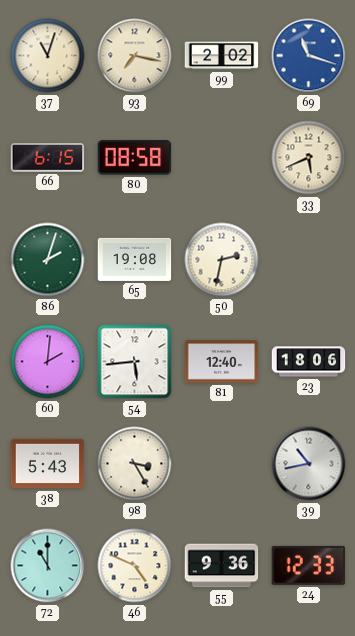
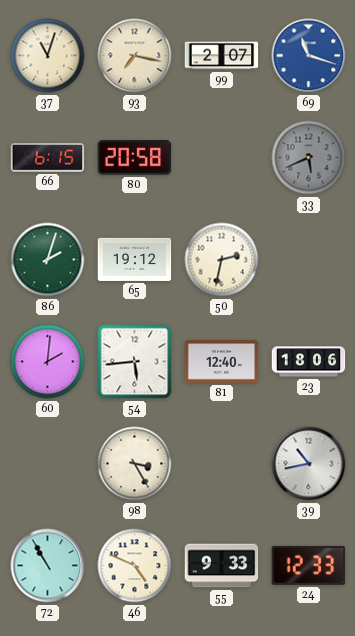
99: 2:02 -> 2:07
80: 08:58 -> 20:58
33 dial: cream -> grey
65: 19:08 -> 19:12
38: 5:43 -> none
72: 11:00 -> 10:55
55: 9:36 -> 9:33
